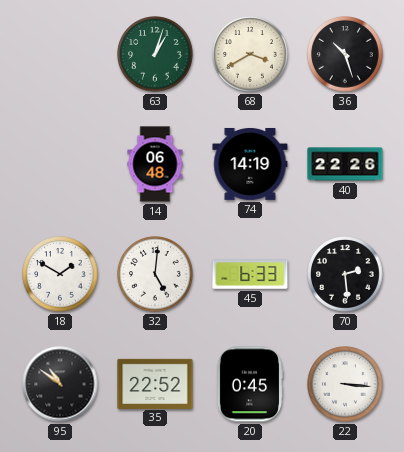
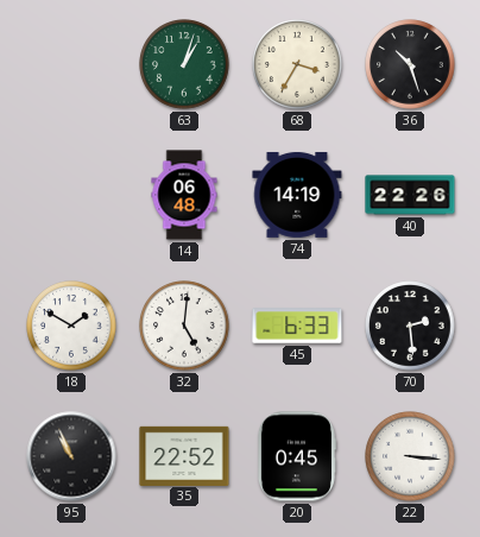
68: 3:40 -> 3:35
95: 10:51 -> 10:56
